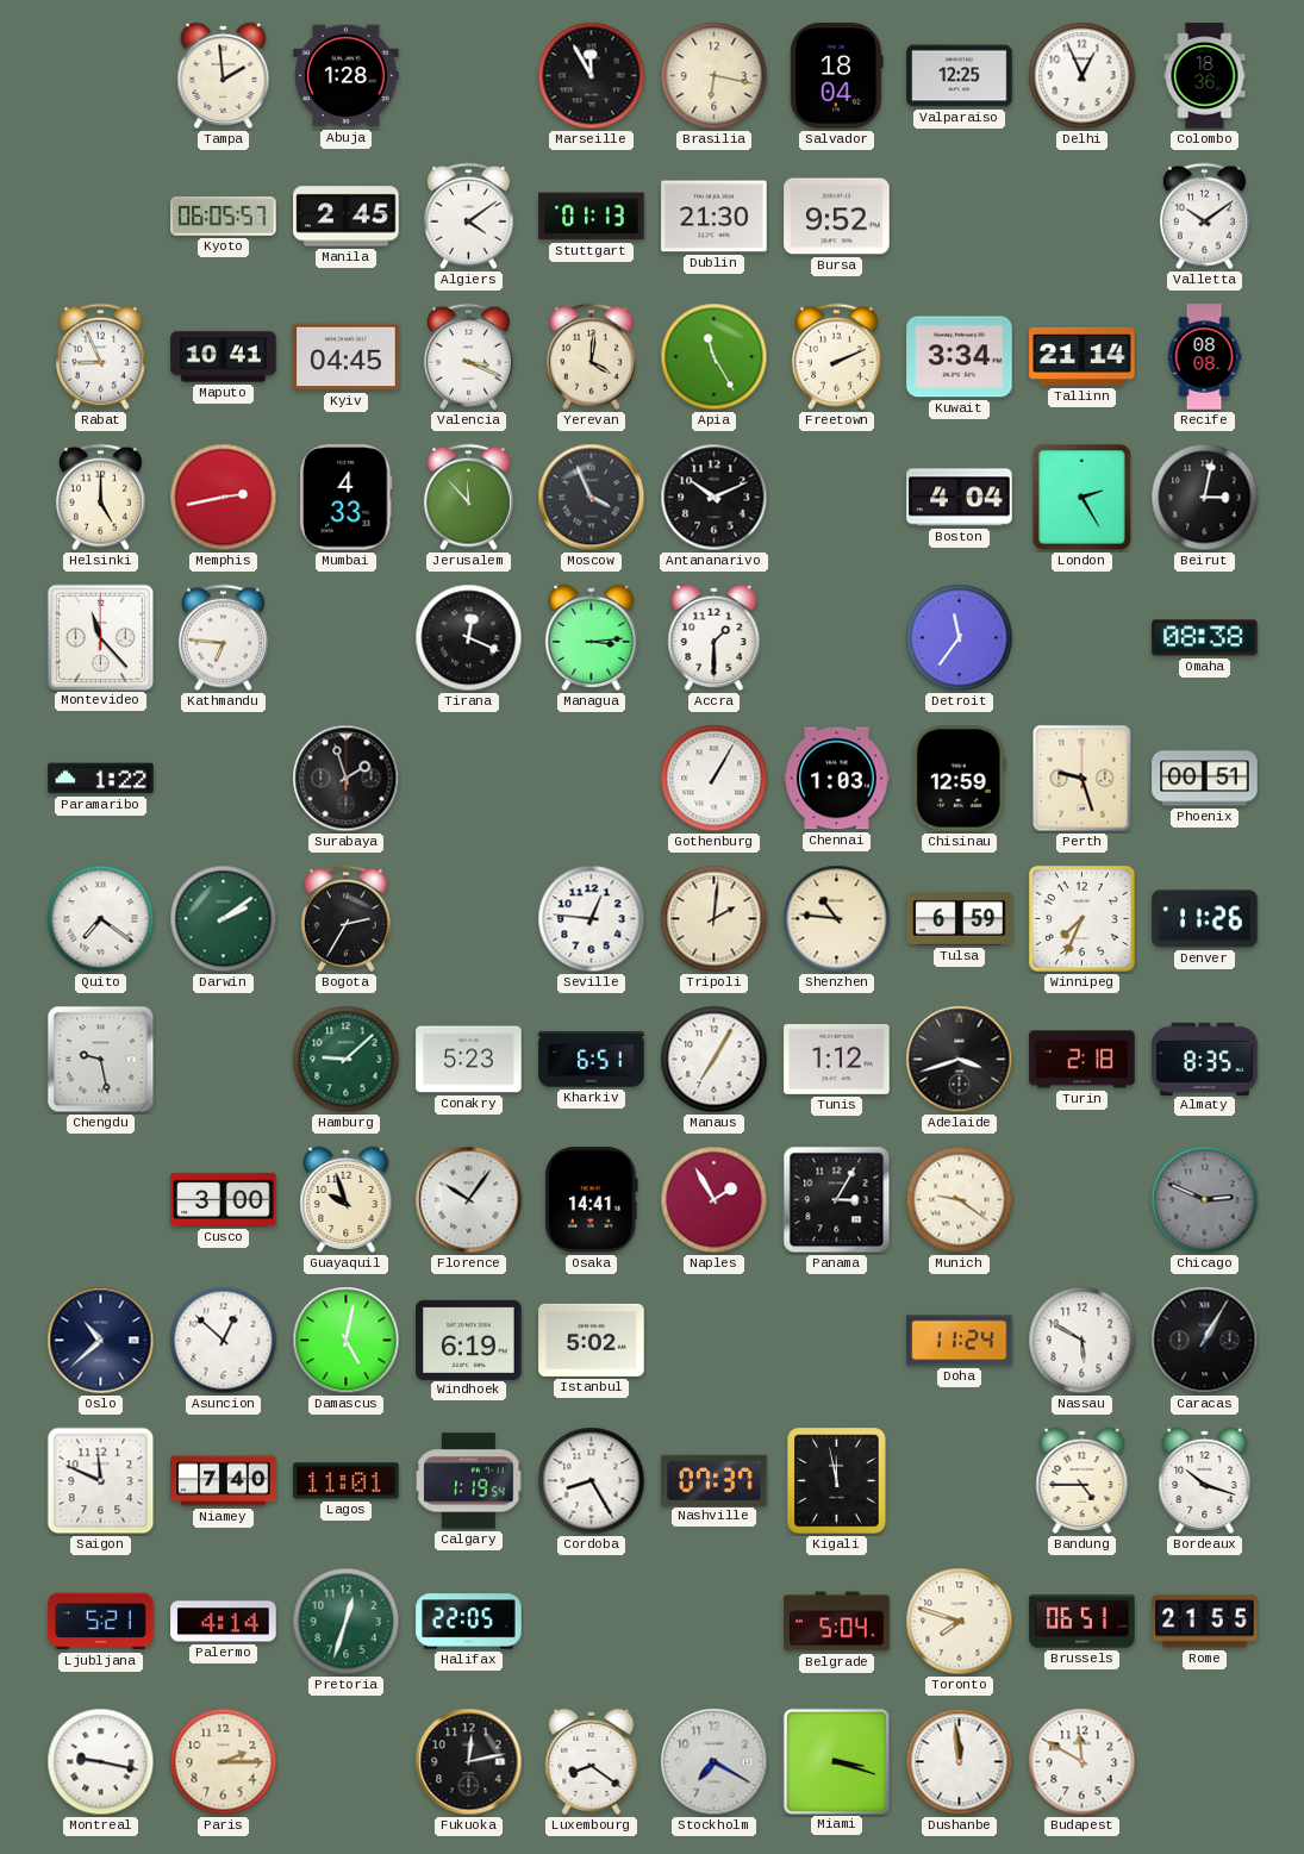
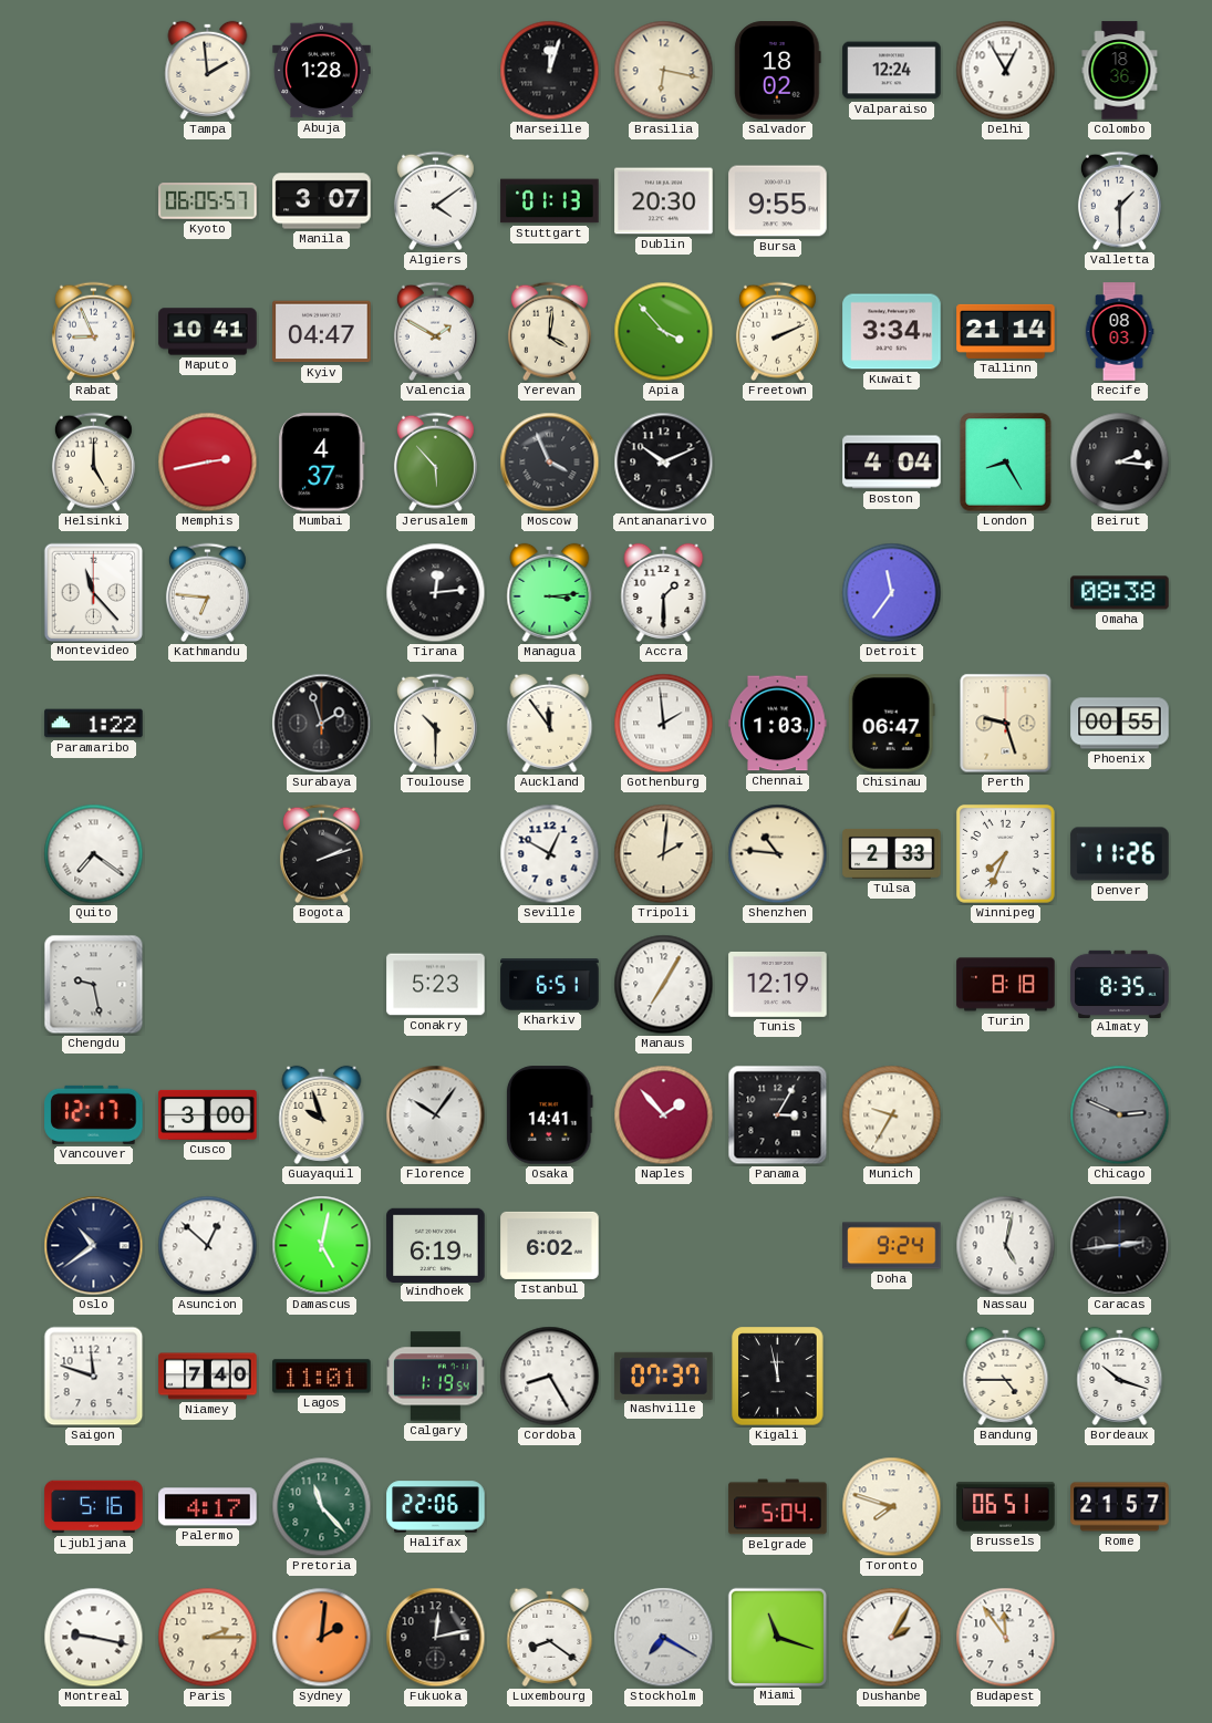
Marseille: 11:55 -> 12:03
Salvador: 18:04 -> 18:02
Valparaiso: 12:25 -> 12:24
Delhi: 12:56 -> 12:55
Manila: 2:45 -> 3:07
Dublin: 21:30 -> 20:30
Bursa: 9:52 -> 9:55
Valletta: 10:09 -> 1:30
Kyiv: 04:45 -> 04:47
Valencia: 3:19 -> 1:50
Apia: 11:25 -> 3:53
Recife: 08:08 -> 08:03
Mumbai: 4:33 -> 4:37
Jerusalem: 11:53 -> 5:53
London: 2:25 -> 8:25
Beirut: 3:02 -> 2:16
Tirana: 12:19 -> 12:14
Toulouse: none -> 10:30
Auckland: none -> 11:54
Gothenburg: 1:05 -> 1:59
Chisinau: 12:59 -> 06:47
Phoenix: 00:51 -> 00:55
Darwin: 2:09 -> none
Bogota: 2:35 -> 2:12
Seville: 12:46 -> 12:50
Tulsa: 6:59 -> 2:33
Hamburg: 9:08 -> none
Tunis: 1:12 -> 12:19
Adelaide: 3:42 -> none
Turin: 2:18 -> 8:18
Vancouver: none -> 12:17
Naples: 1:55 -> 1:53
Munich: 9:21 -> 9:35
Oslo: 10:38 -> 10:39
Istanbul: 5:02 -> 6:02
Doha: 11:24 -> 9:24
Nassau: 5:50 -> 5:02
Caracas: 1:05 -> 2:44
Saigon: 11:49 -> 11:48
Ljubljana: 5:21 -> 5:16
Palermo: 4:14 -> 4:17
Pretoria: 12:33 -> 11:23
Halifax: 22:05 -> 22:06
Rome: 21:55 -> 21:57
Sydney: none -> 2:01
Miami: 3:18 -> 11:18
Dushanbe: 11:59 -> 2:05
Budapest: 11:50 -> 11:54
